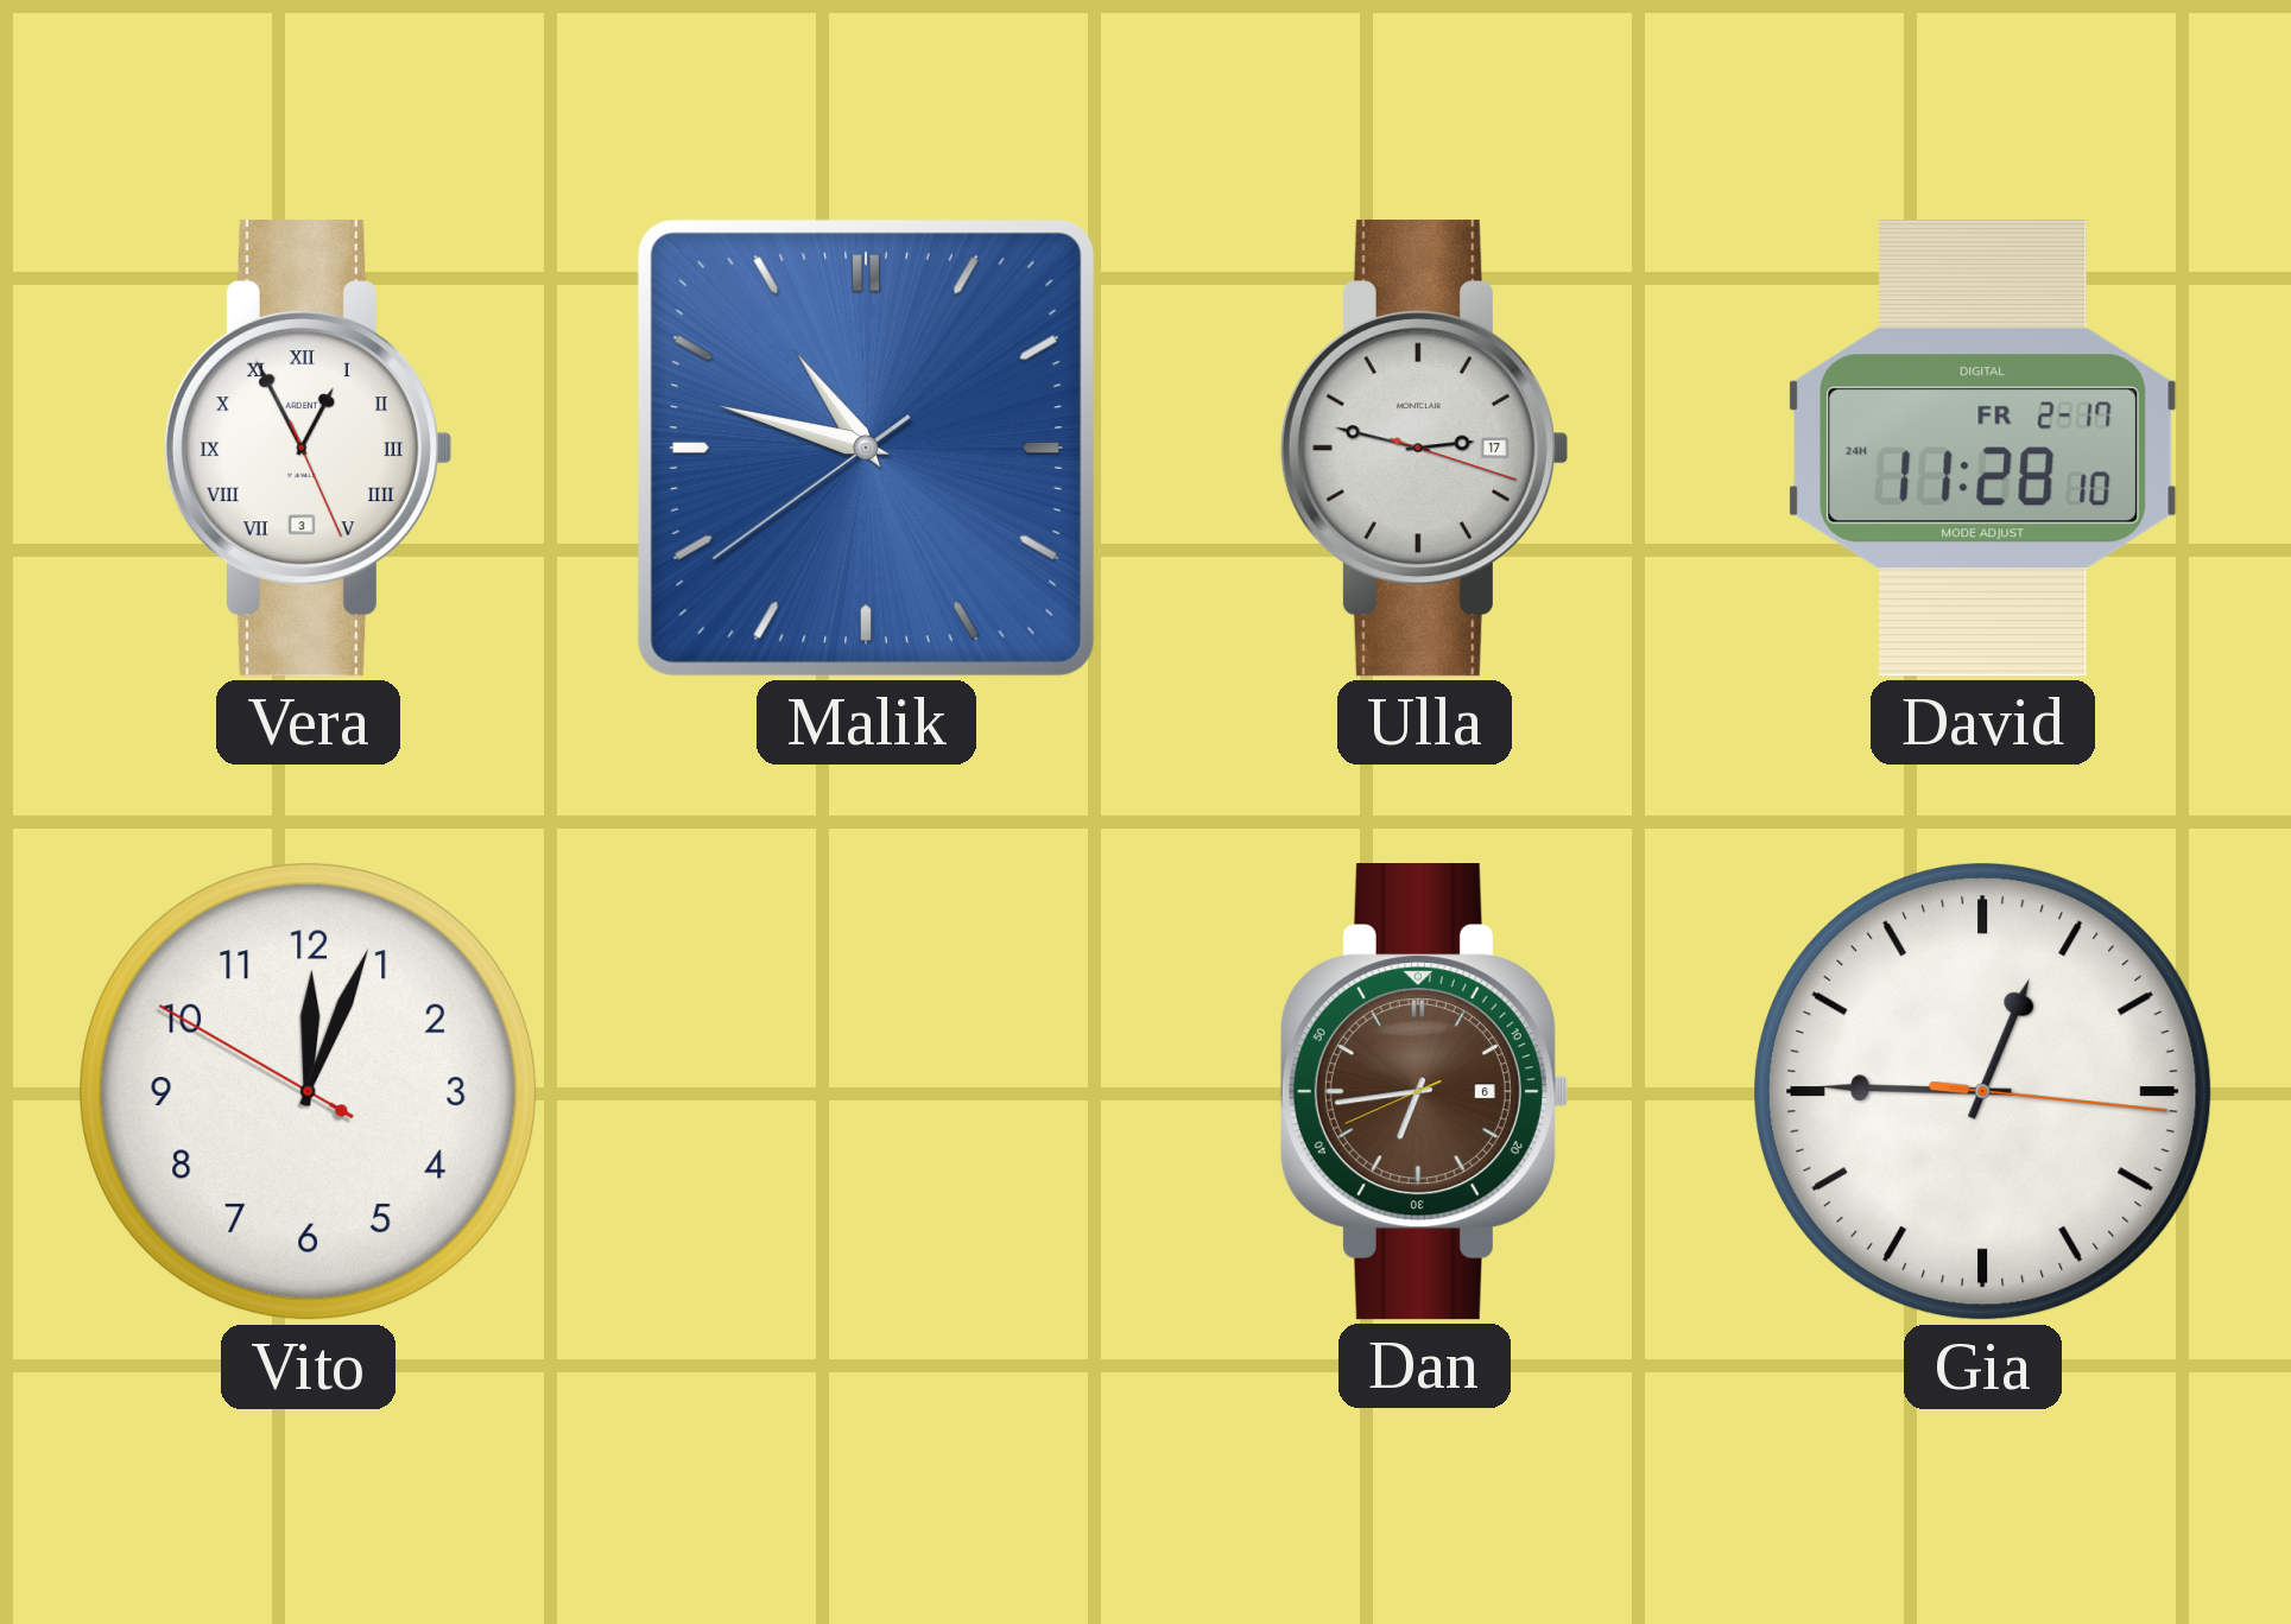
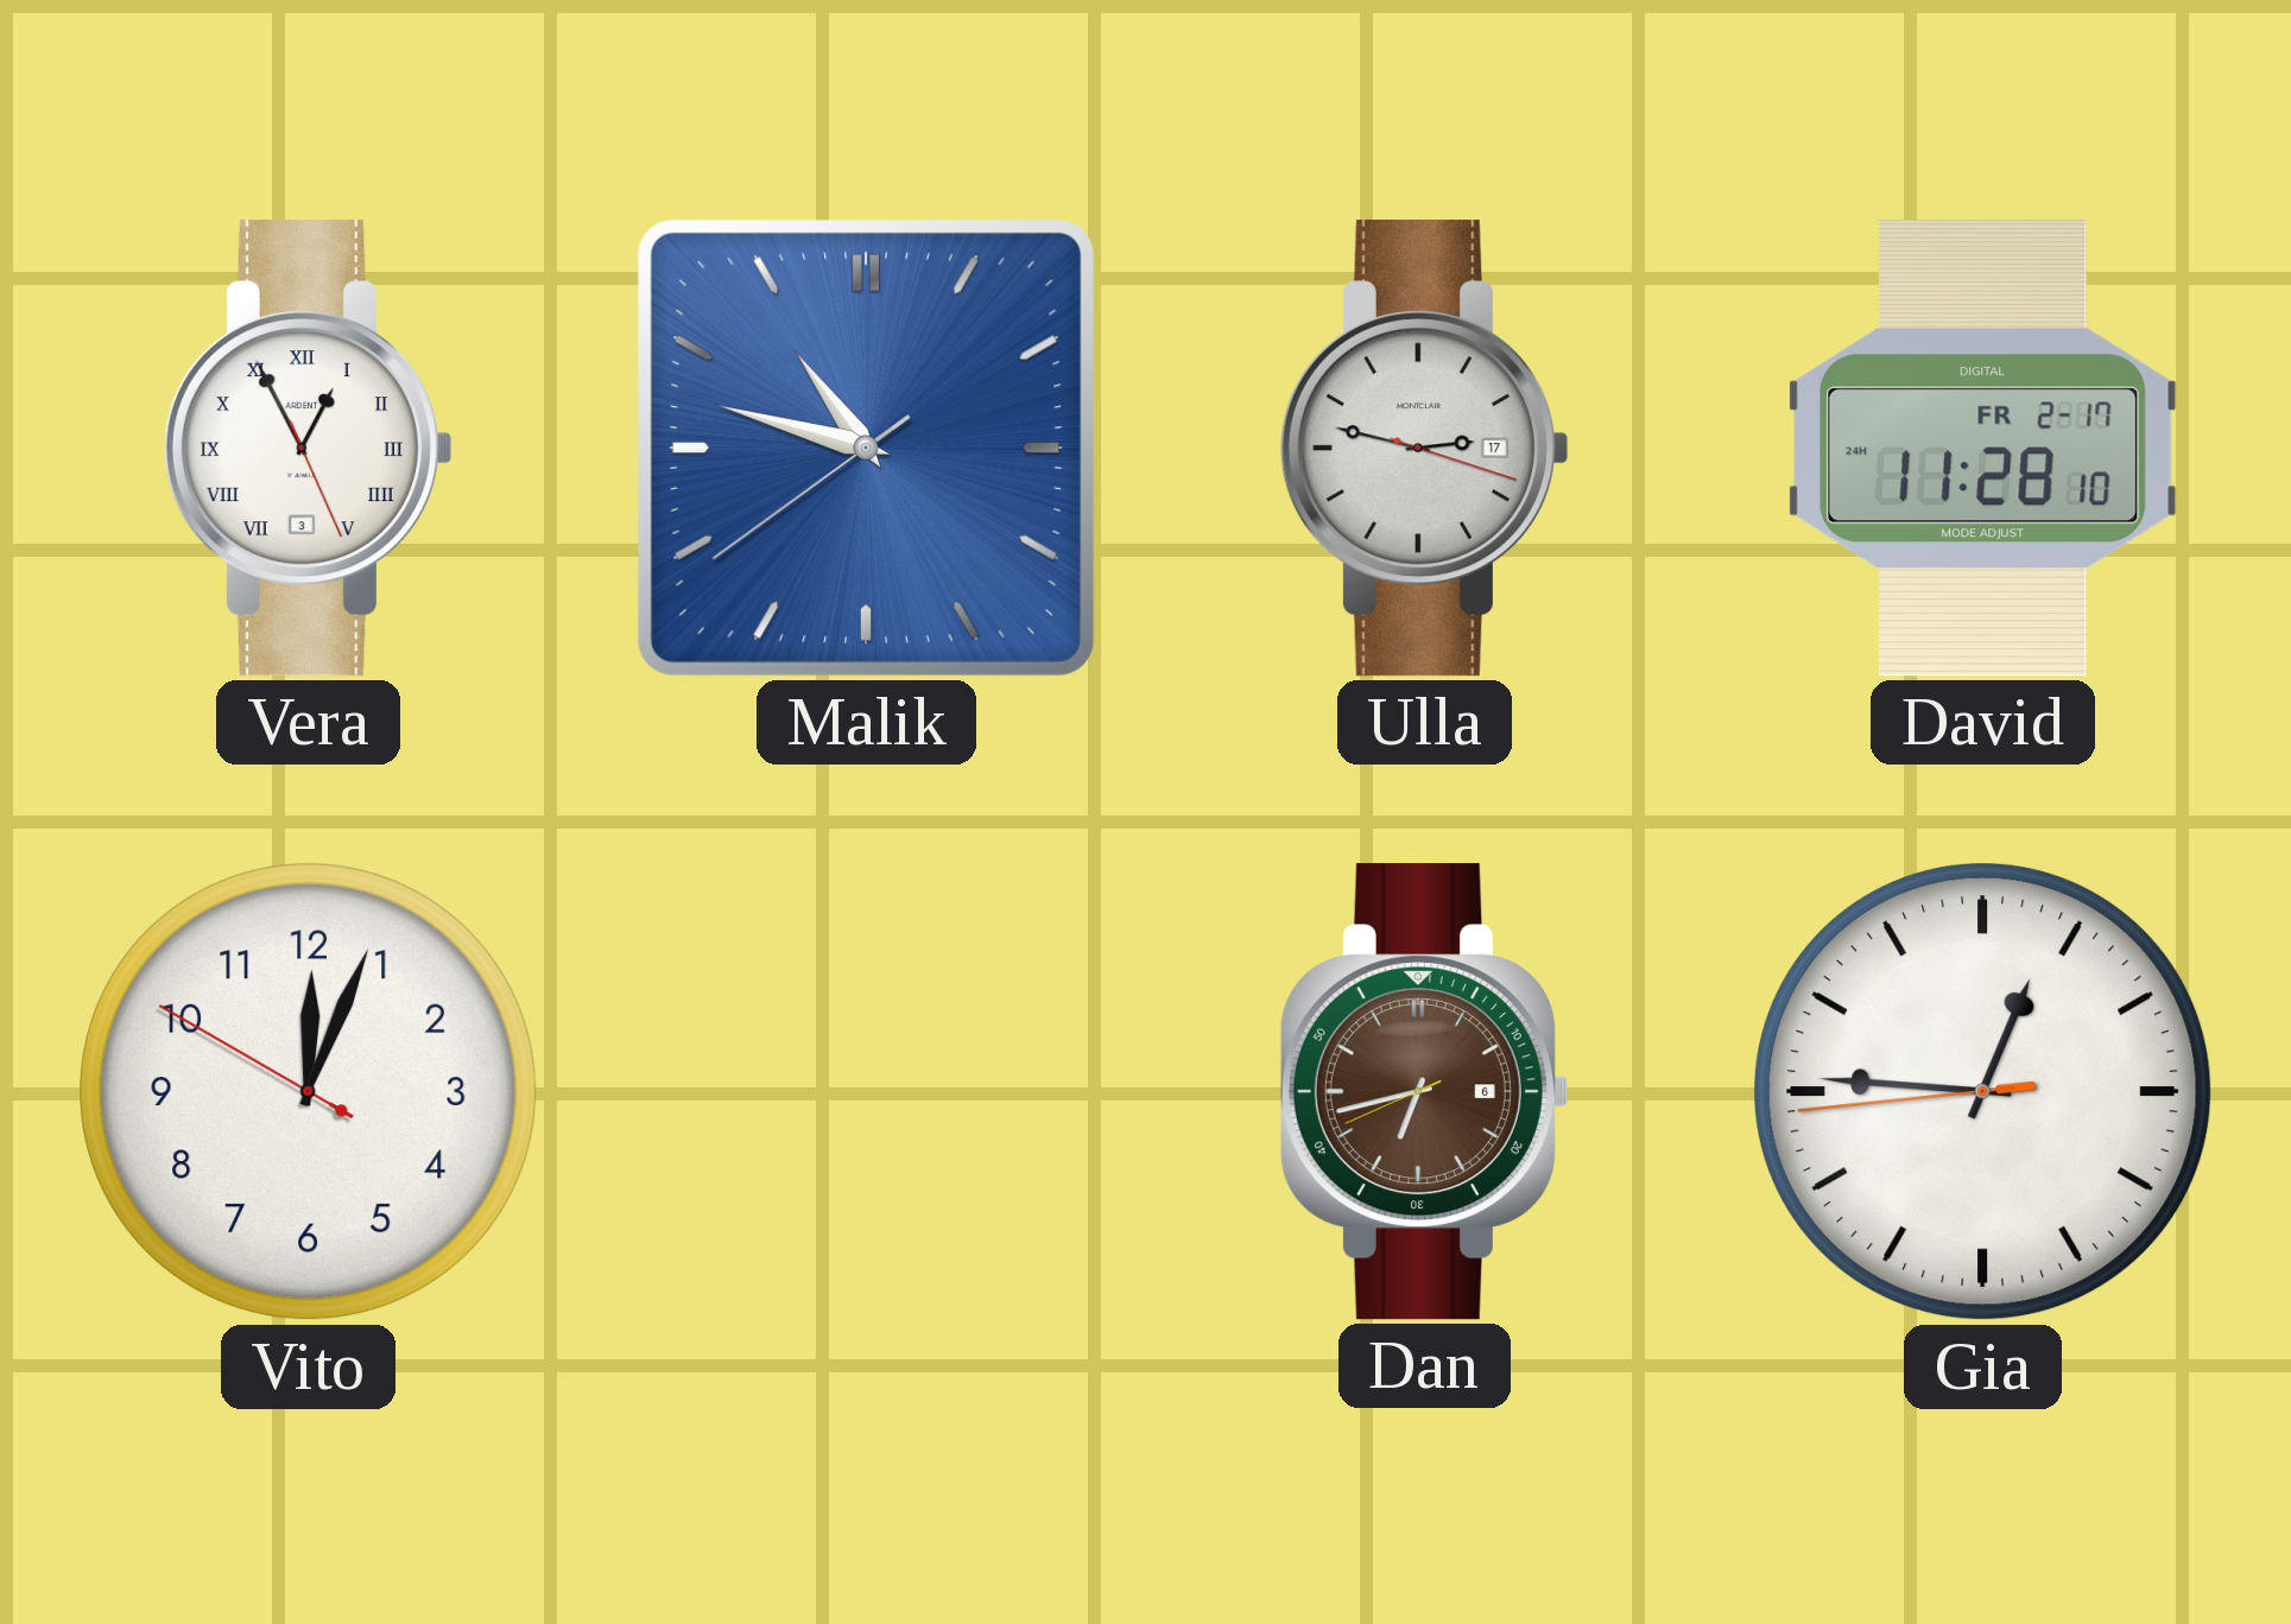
Dan: 6:43 -> 6:42
Gia: 12:45:16 -> 12:45:44
